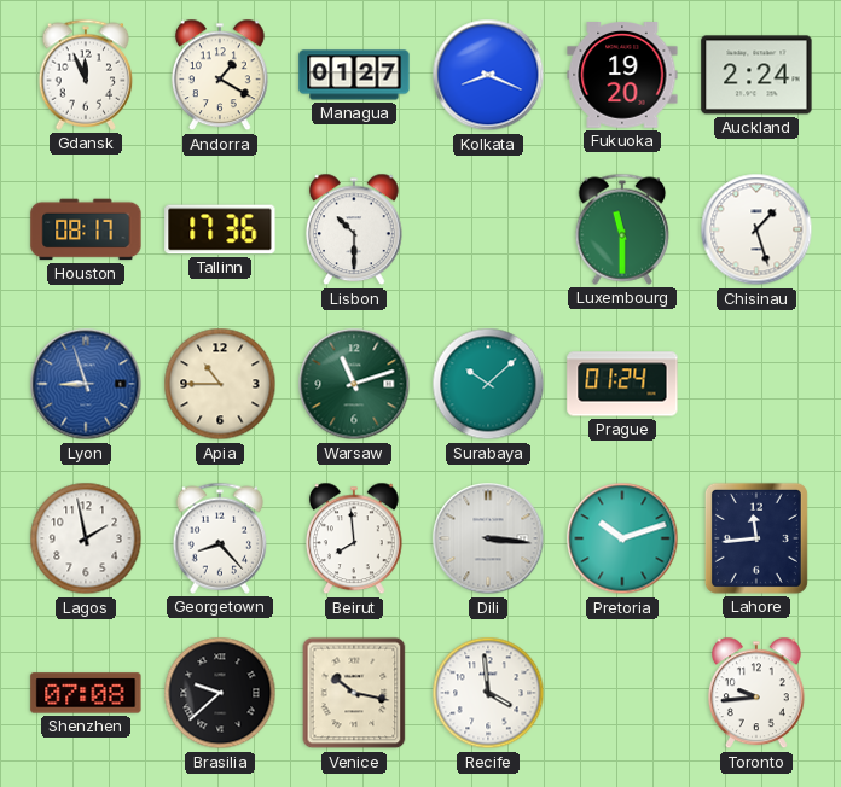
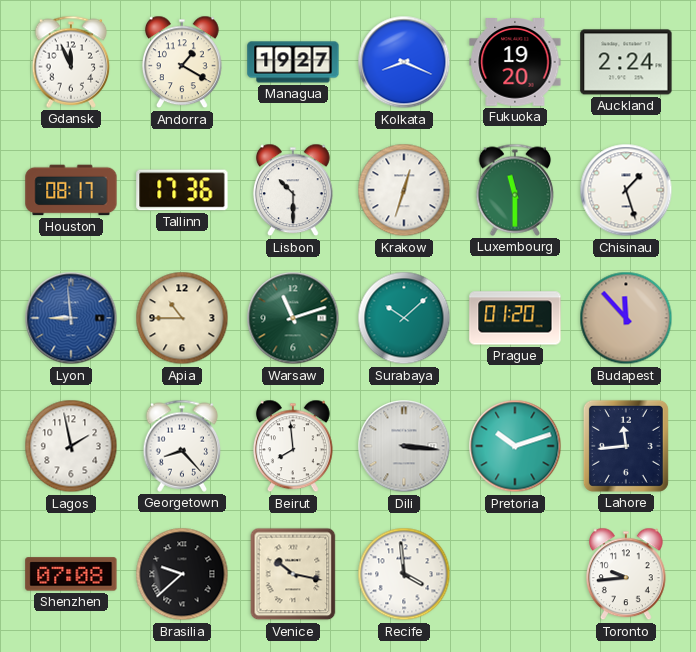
Managua: 01:27 -> 19:27
Krakow: none -> 12:33
Lyon: 8:57 -> 8:59
Prague: 01:24 -> 01:20
Budapest: none -> 11:53
